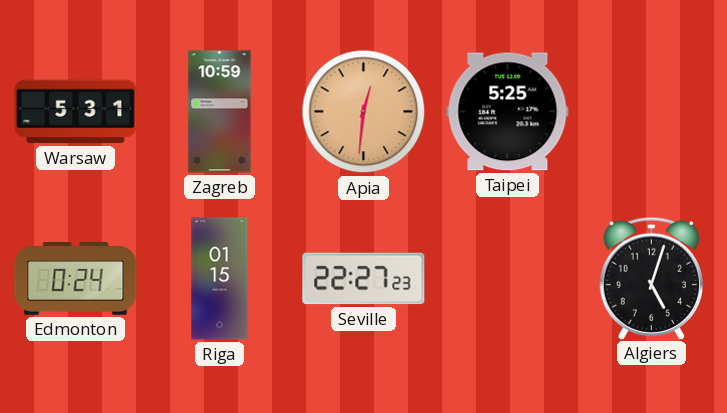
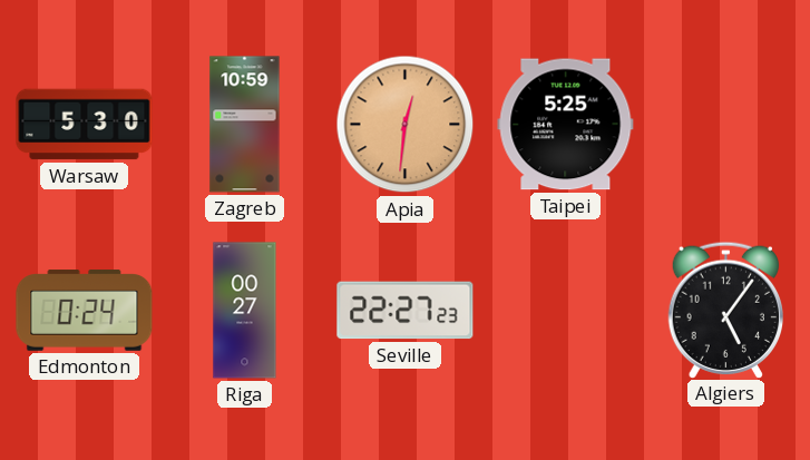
Warsaw: 5:31 -> 5:30
Riga: 01:15 -> 00:27
Algiers: 5:03 -> 5:06
